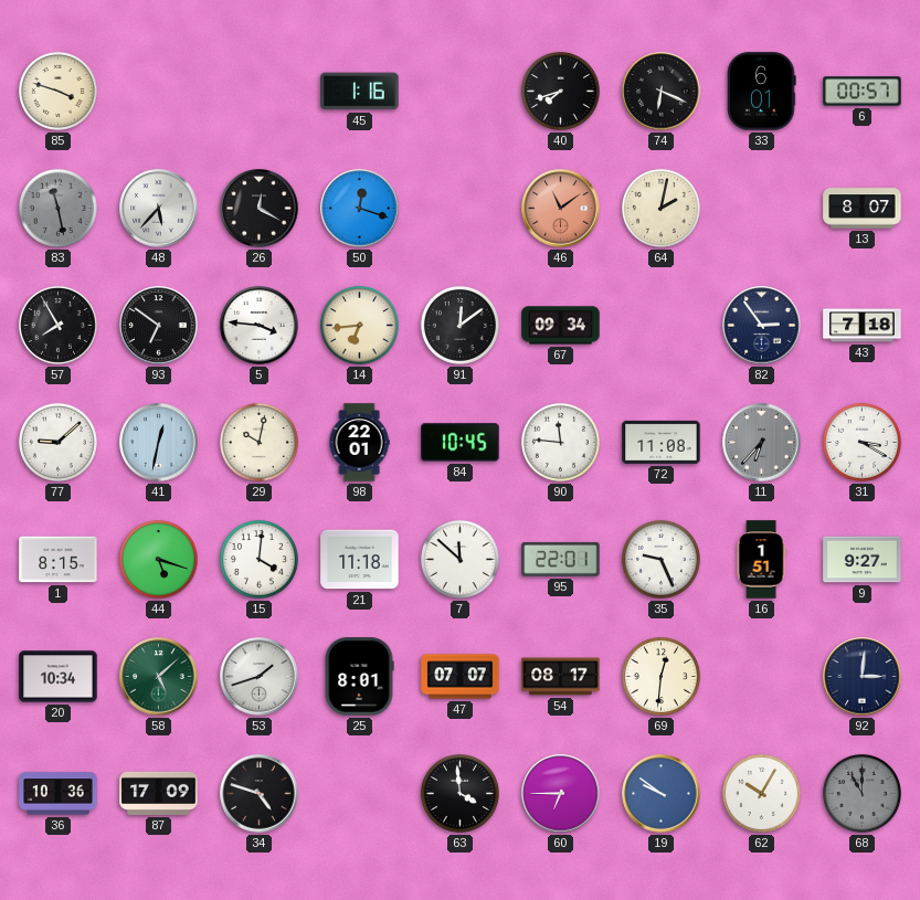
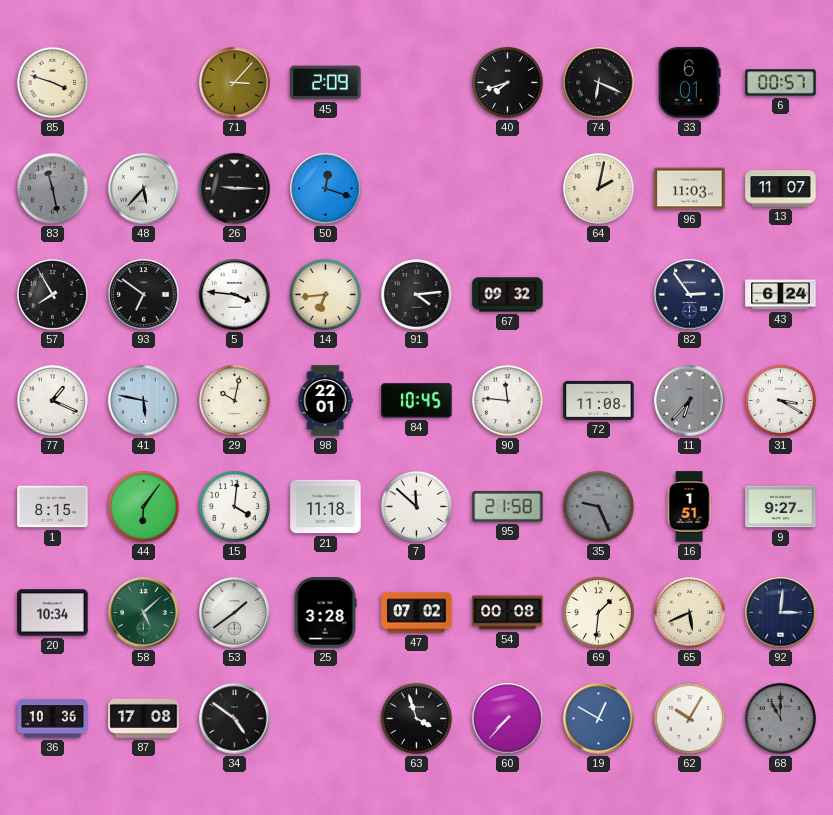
71: none -> 3:07
45: 1:16 -> 2:09
26: 12:20 -> 9:15
46: 11:09 -> none
96: none -> 11:03
13: 8:07 -> 11:07
91: 12:09 -> 4:14
67: 09:34 -> 09:32
43: 7:18 -> 6:24
77: 9:08 -> 1:19
41: 12:32 -> 5:47
44: 5:18 -> 6:06
95: 22:01 -> 21:58
35 dial: white -> grey
53: 1:42 -> 1:39
25: 8:01 -> 3:28
47: 07:07 -> 07:02
54: 08:17 -> 00:08
69: 12:31 -> 1:31
65: none -> 5:41
87: 17:09 -> 17:08
34: 4:48 -> 4:51
63: 3:59 -> 3:57
60: 6:45 -> 7:37
19: 9:51 -> 12:50
